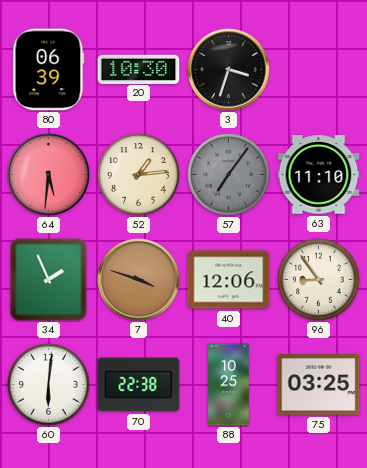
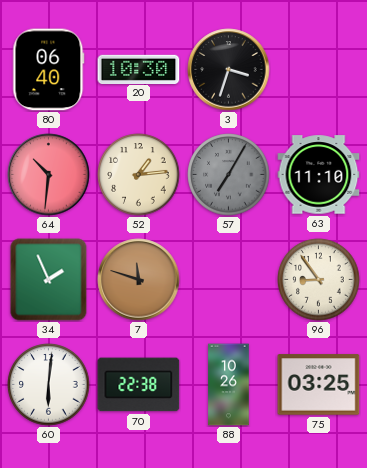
80: 06:39 -> 06:40
64: 5:31 -> 10:31
57: 7:06 -> 7:05
7: 3:48 -> 11:48
40: 12:06 -> none
88: 10:25 -> 10:26
